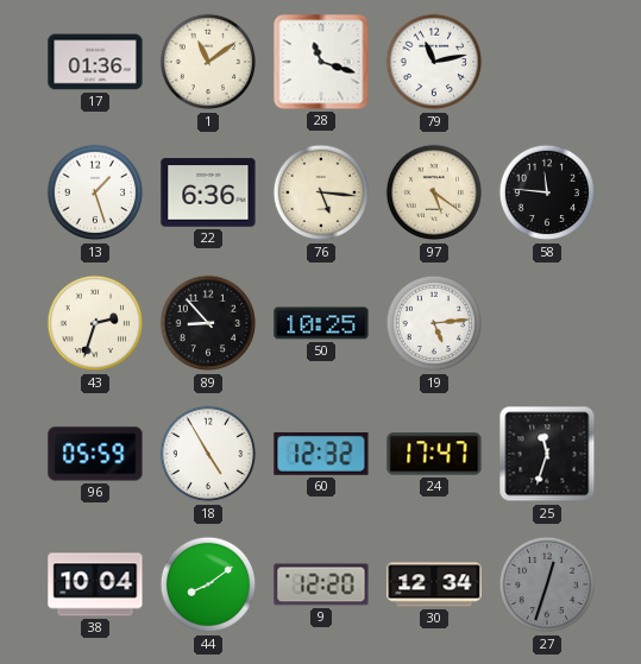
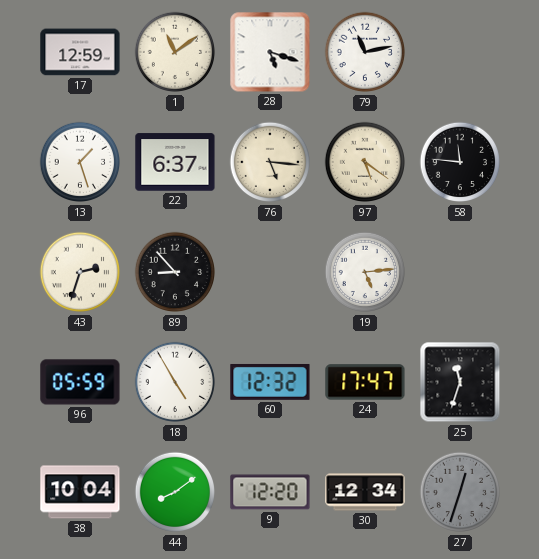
17: 01:36 -> 12:59
28: 11:18 -> 5:18
22: 6:36 -> 6:37
50: 10:25 -> none
